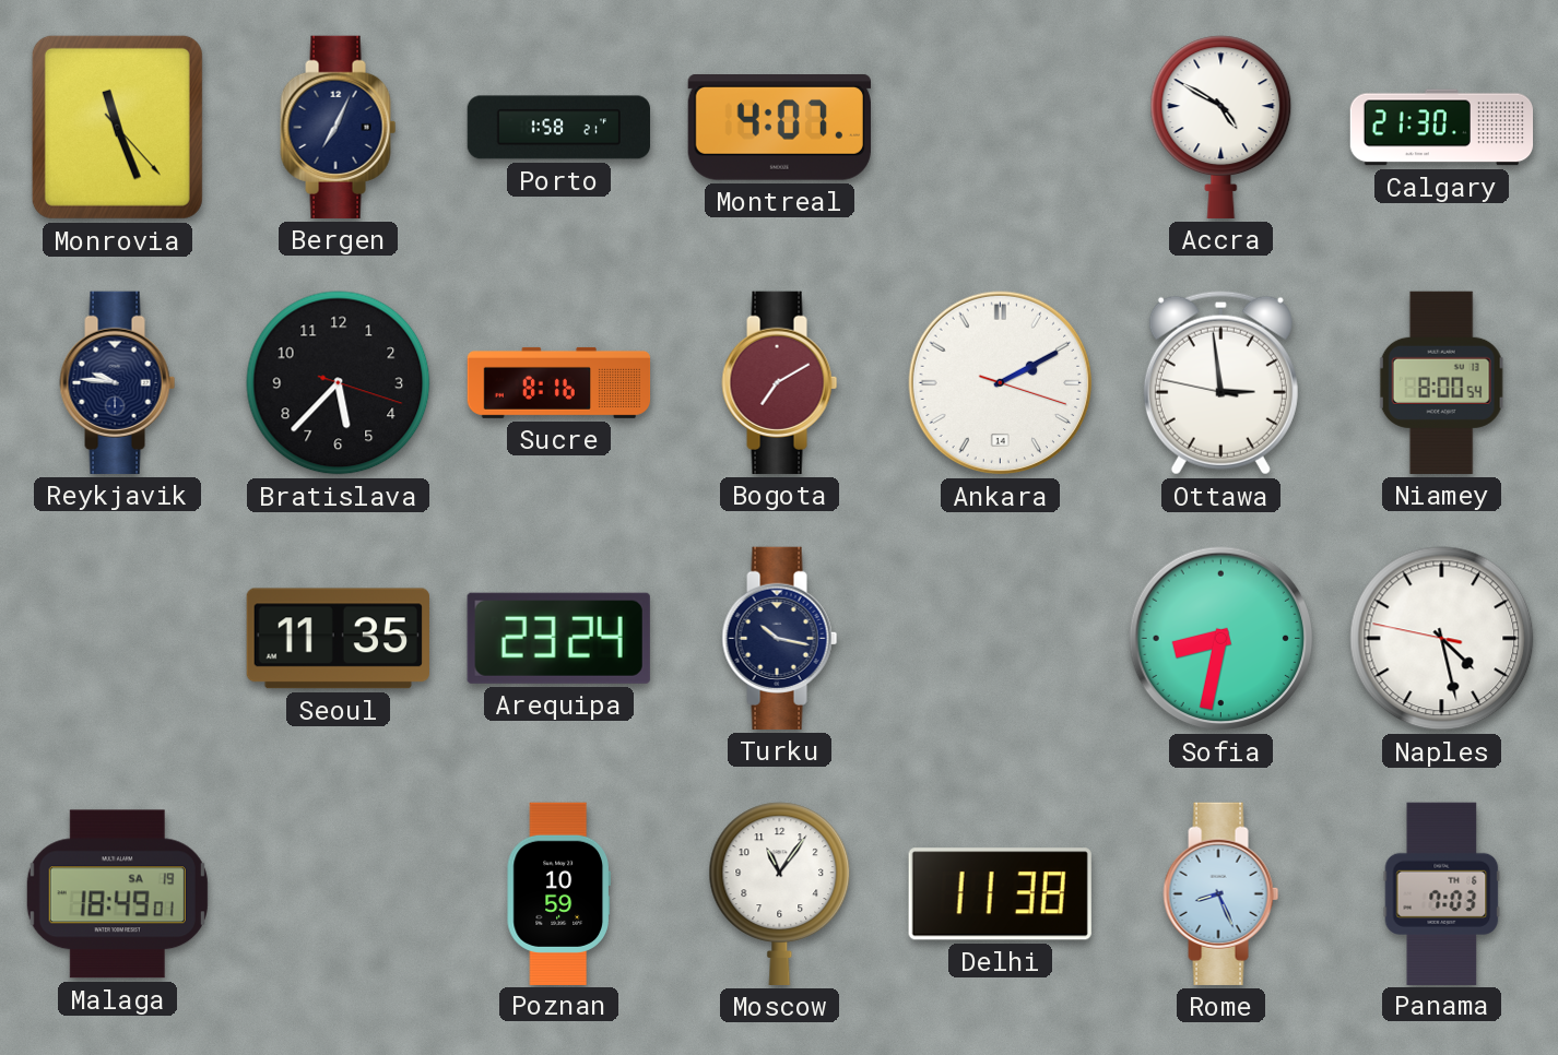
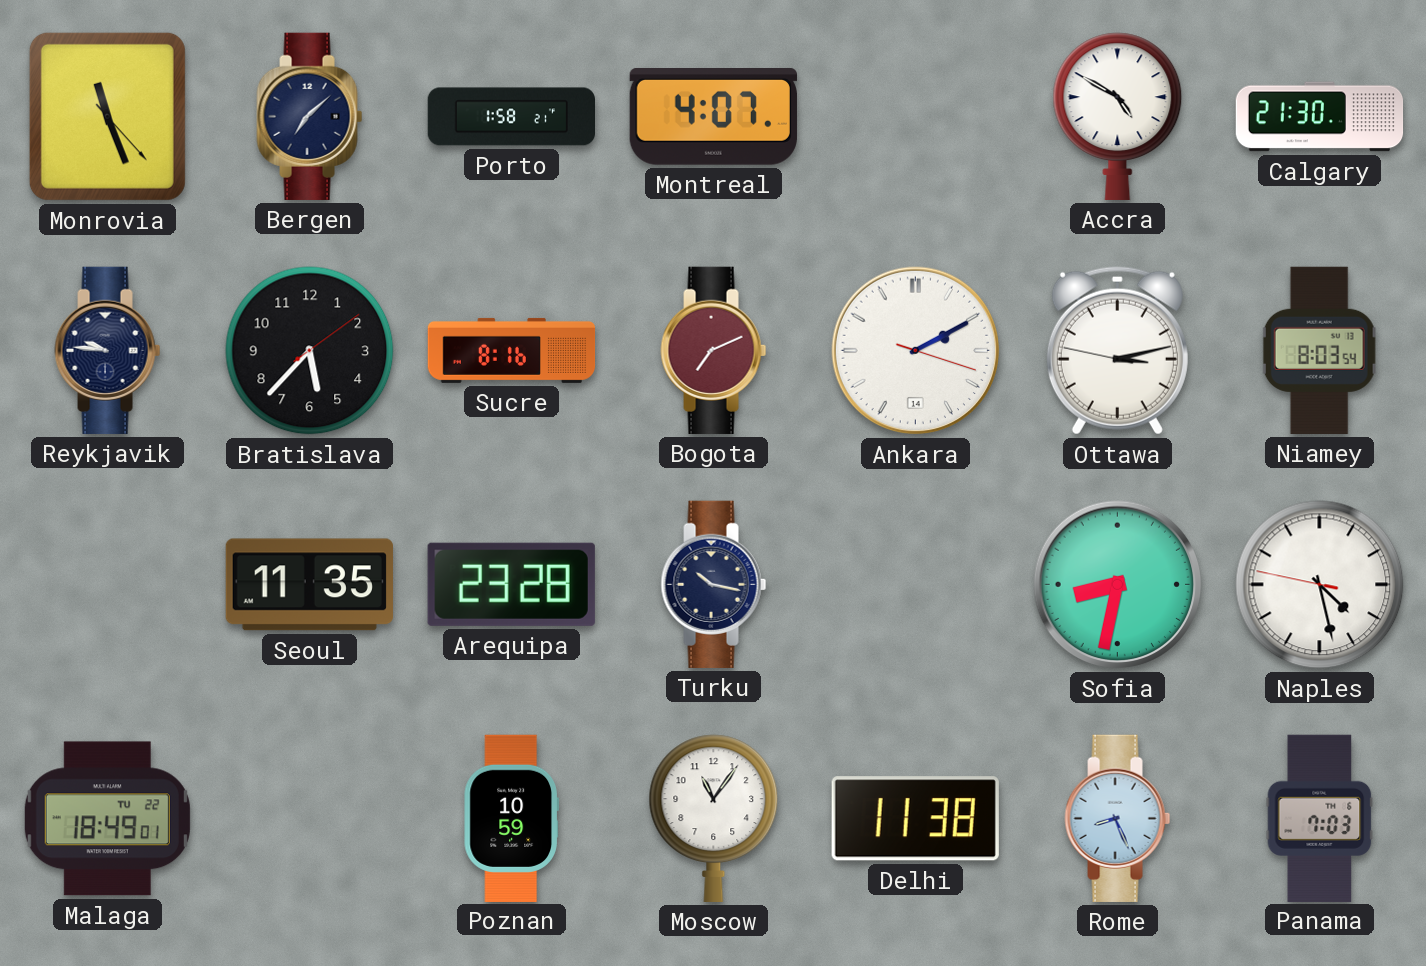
Bergen: 7:04 -> 7:08
Bratislava: 5:37:18 -> 5:37:09
Bogota: 7:10 -> 7:11
Ottawa: 2:58 -> 3:12
Niamey: 8:00 -> 8:03
Arequipa: 23:24 -> 23:28
Malaga date: SA 19 -> TU 22
